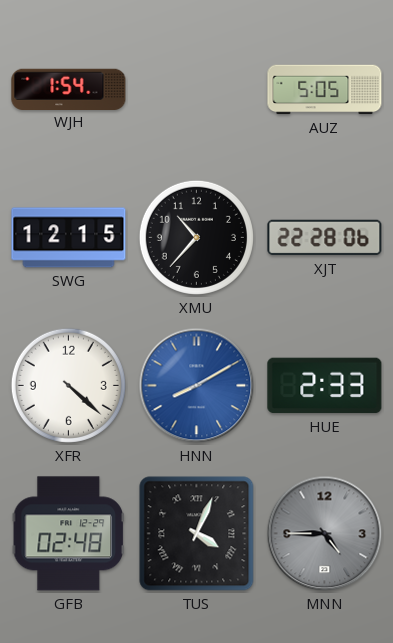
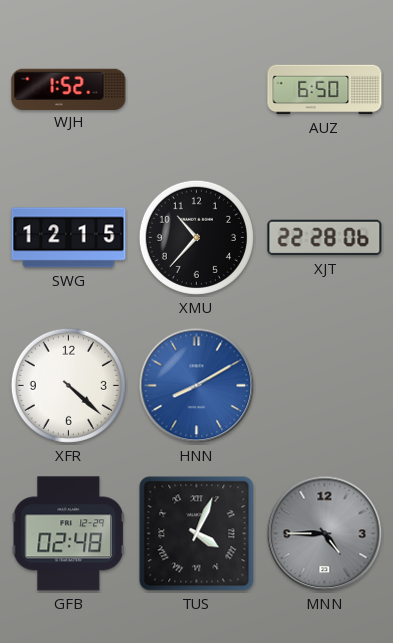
WJH: 1:54 -> 1:52
AUZ: 5:05 -> 6:50
HUE: 2:33 -> none
